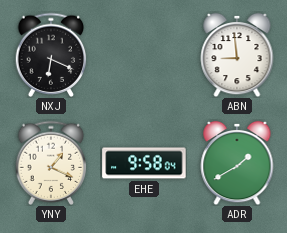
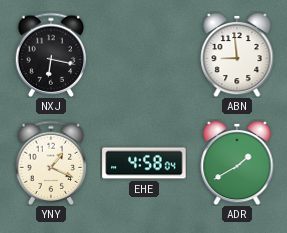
NXJ: 6:19 -> 6:17
EHE: 9:58 -> 4:58
